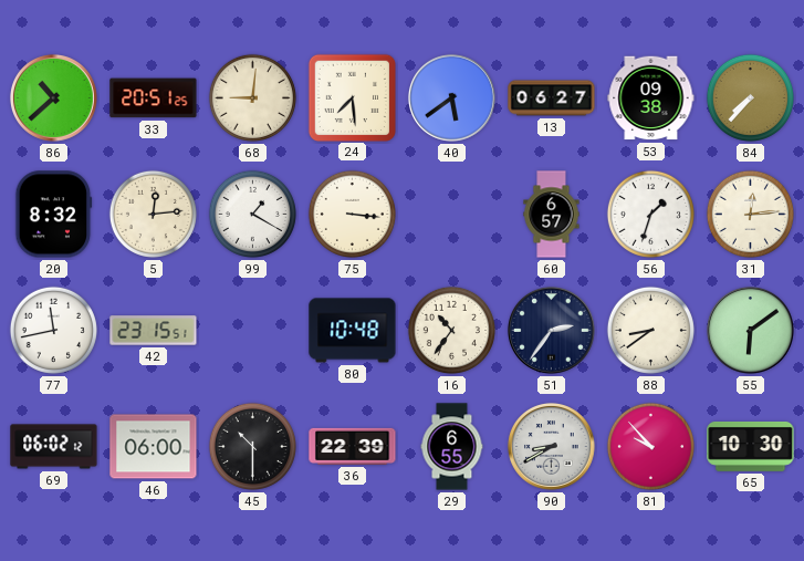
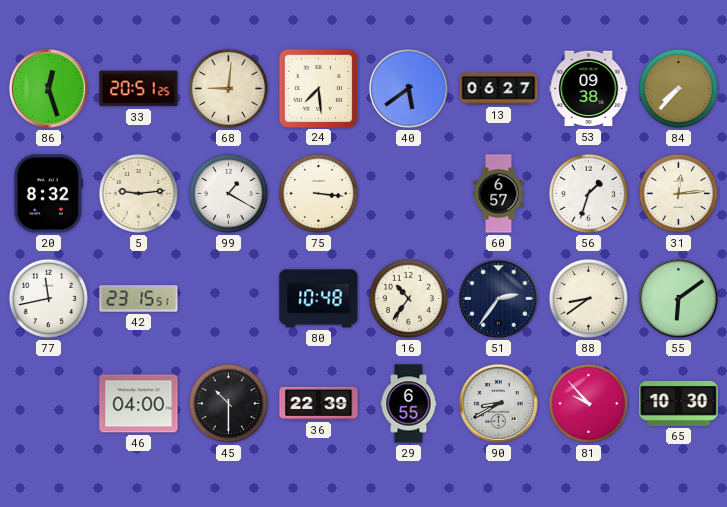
86: 10:38 -> 12:27
5: 12:14 -> 9:14
69: 06:02 -> none
46: 06:00 -> 04:00
